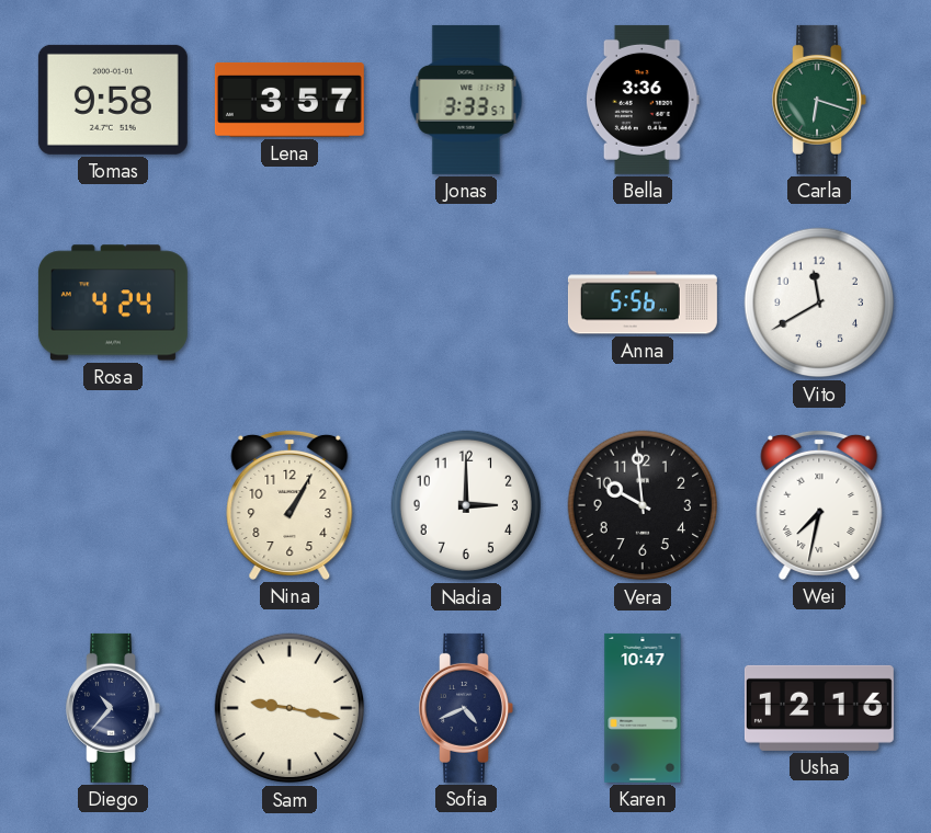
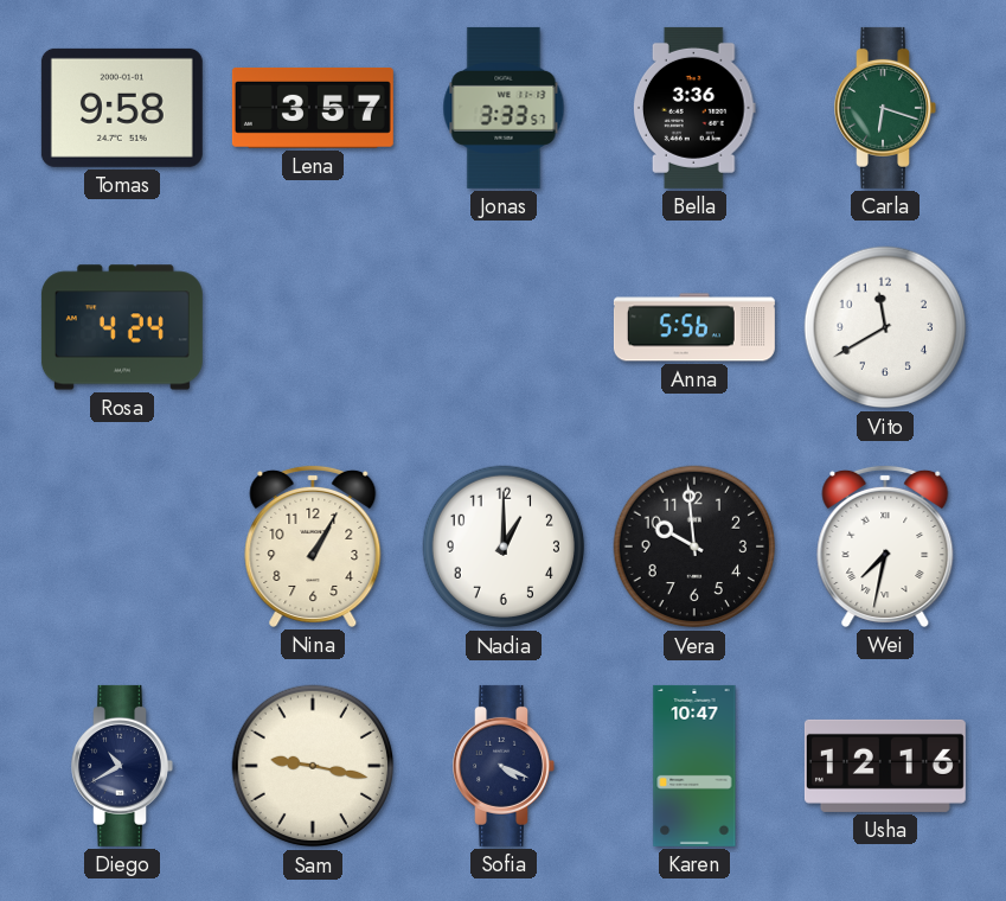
Nadia: 3:00 -> 1:00
Diego: 10:37 -> 10:40
Sofia: 4:41 -> 4:19
